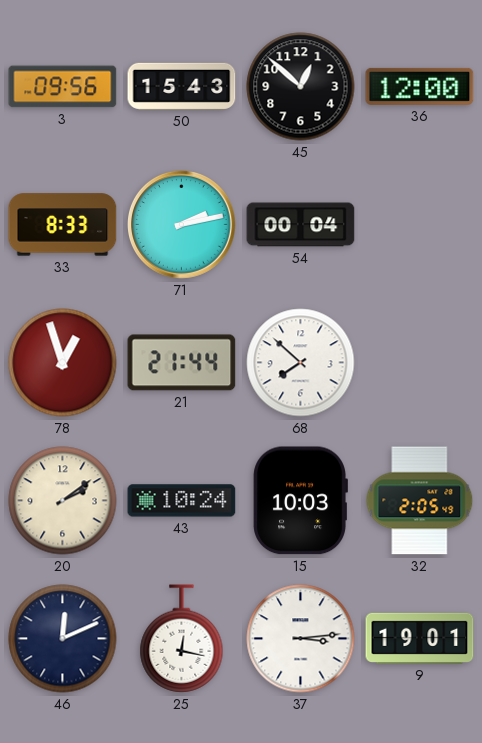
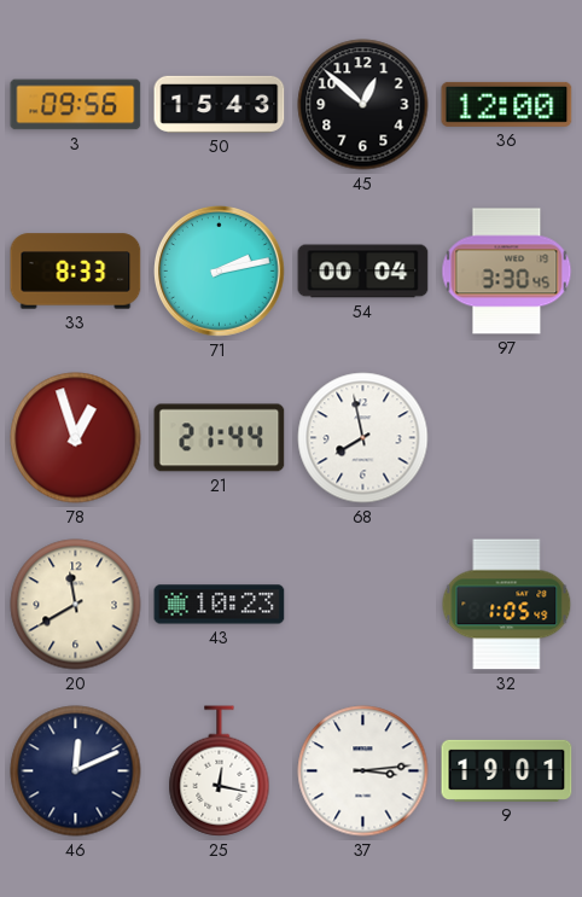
97: none -> 3:30
68: 7:52 -> 7:58
20: 2:09 -> 11:40
43: 10:24 -> 10:23
15: 10:03 -> none
32: 2:05 -> 1:05
